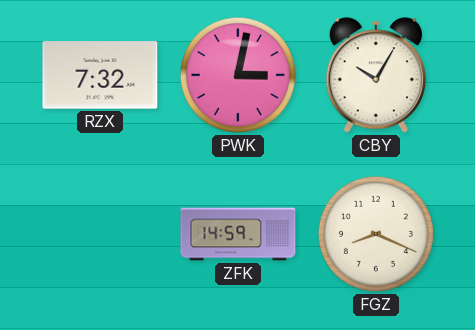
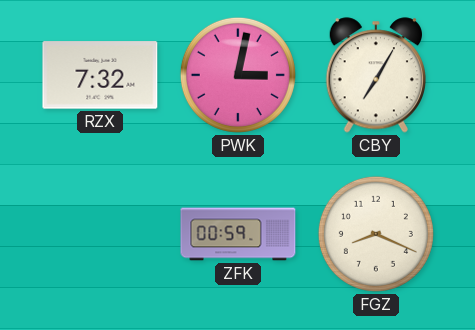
CBY: 10:05 -> 7:05
ZFK: 14:59 -> 00:59
